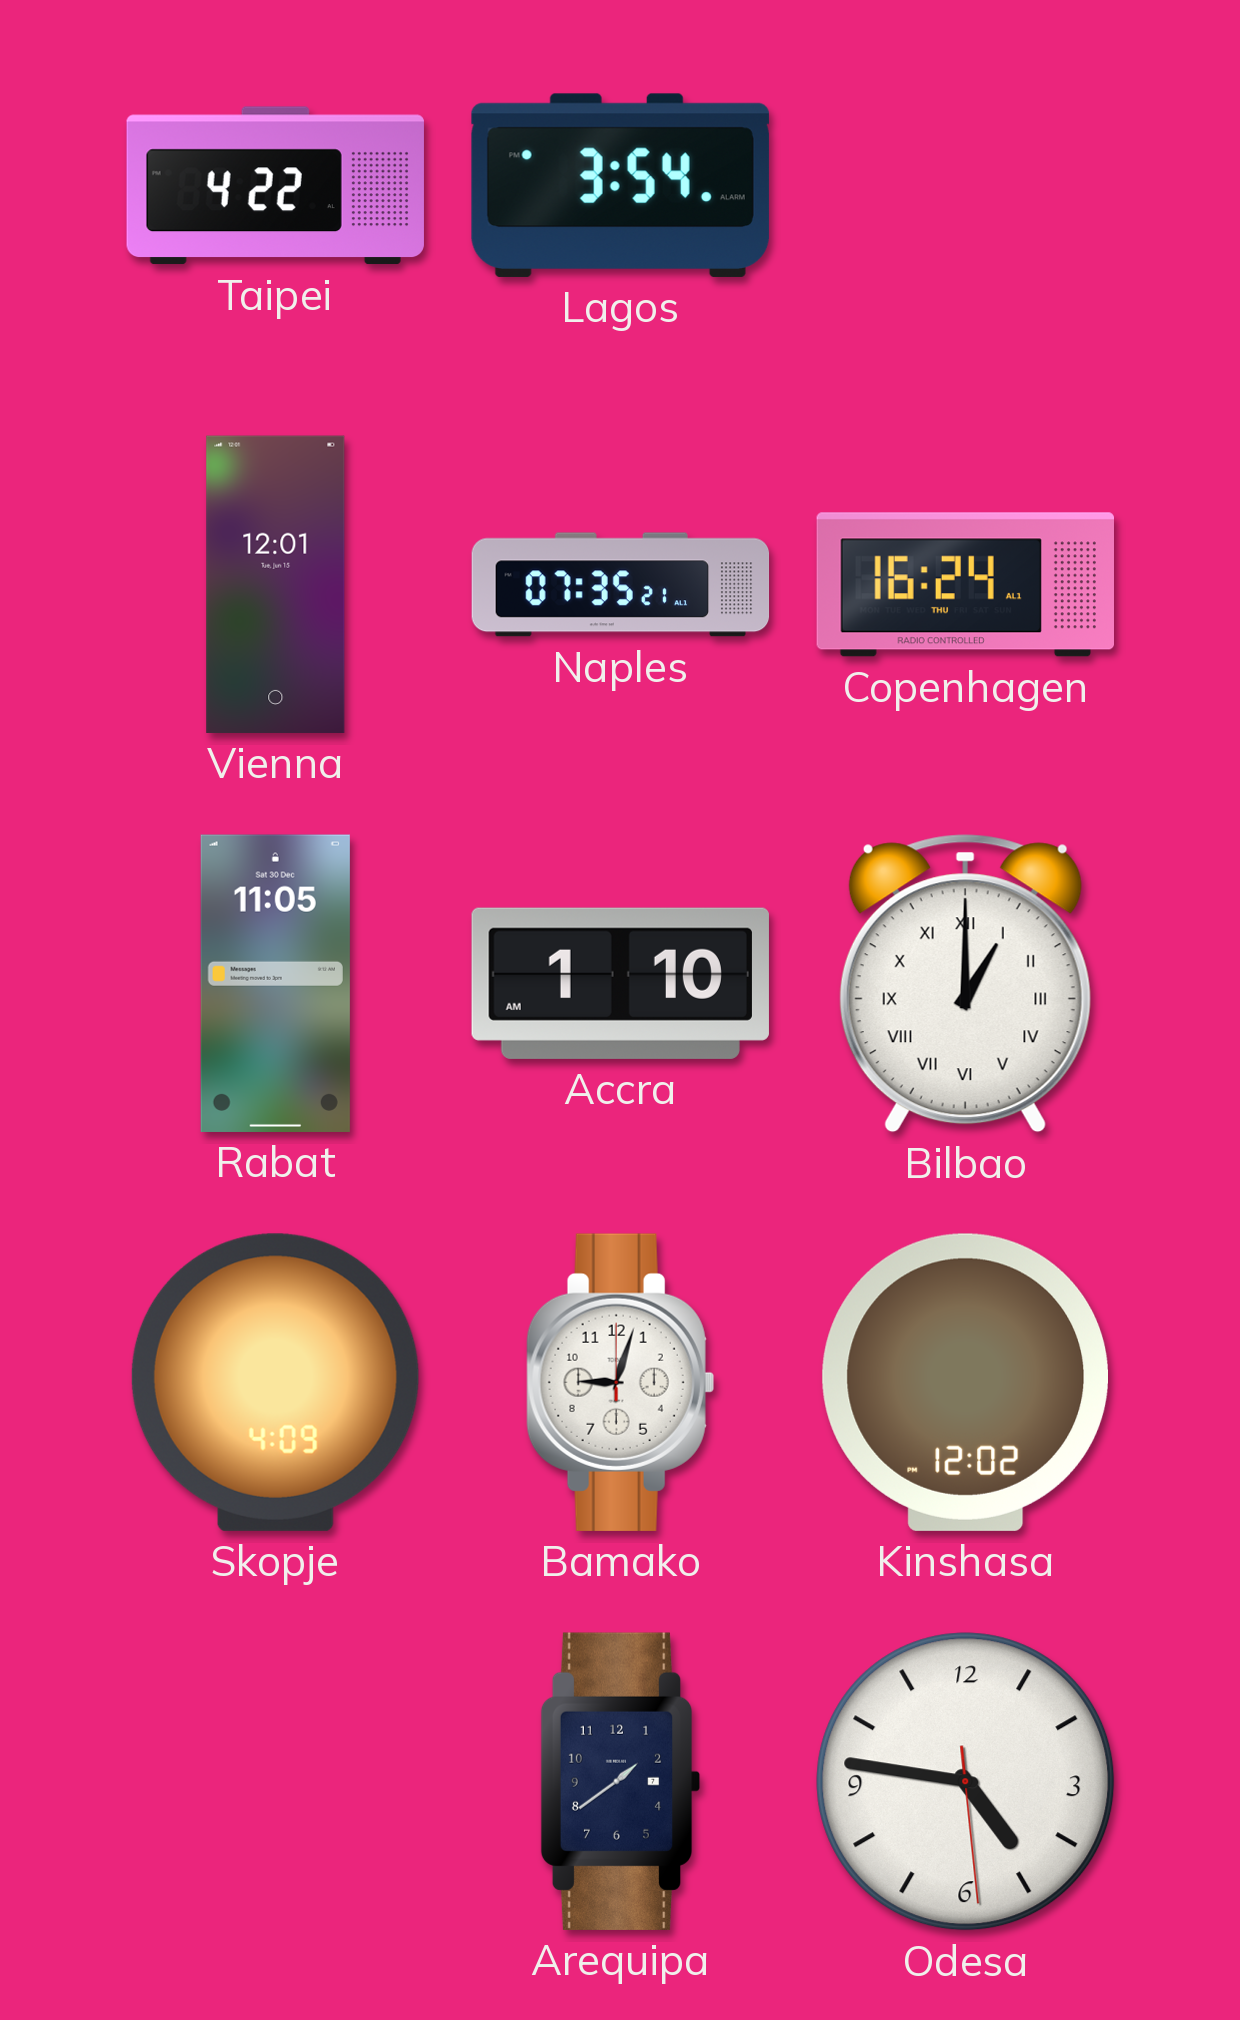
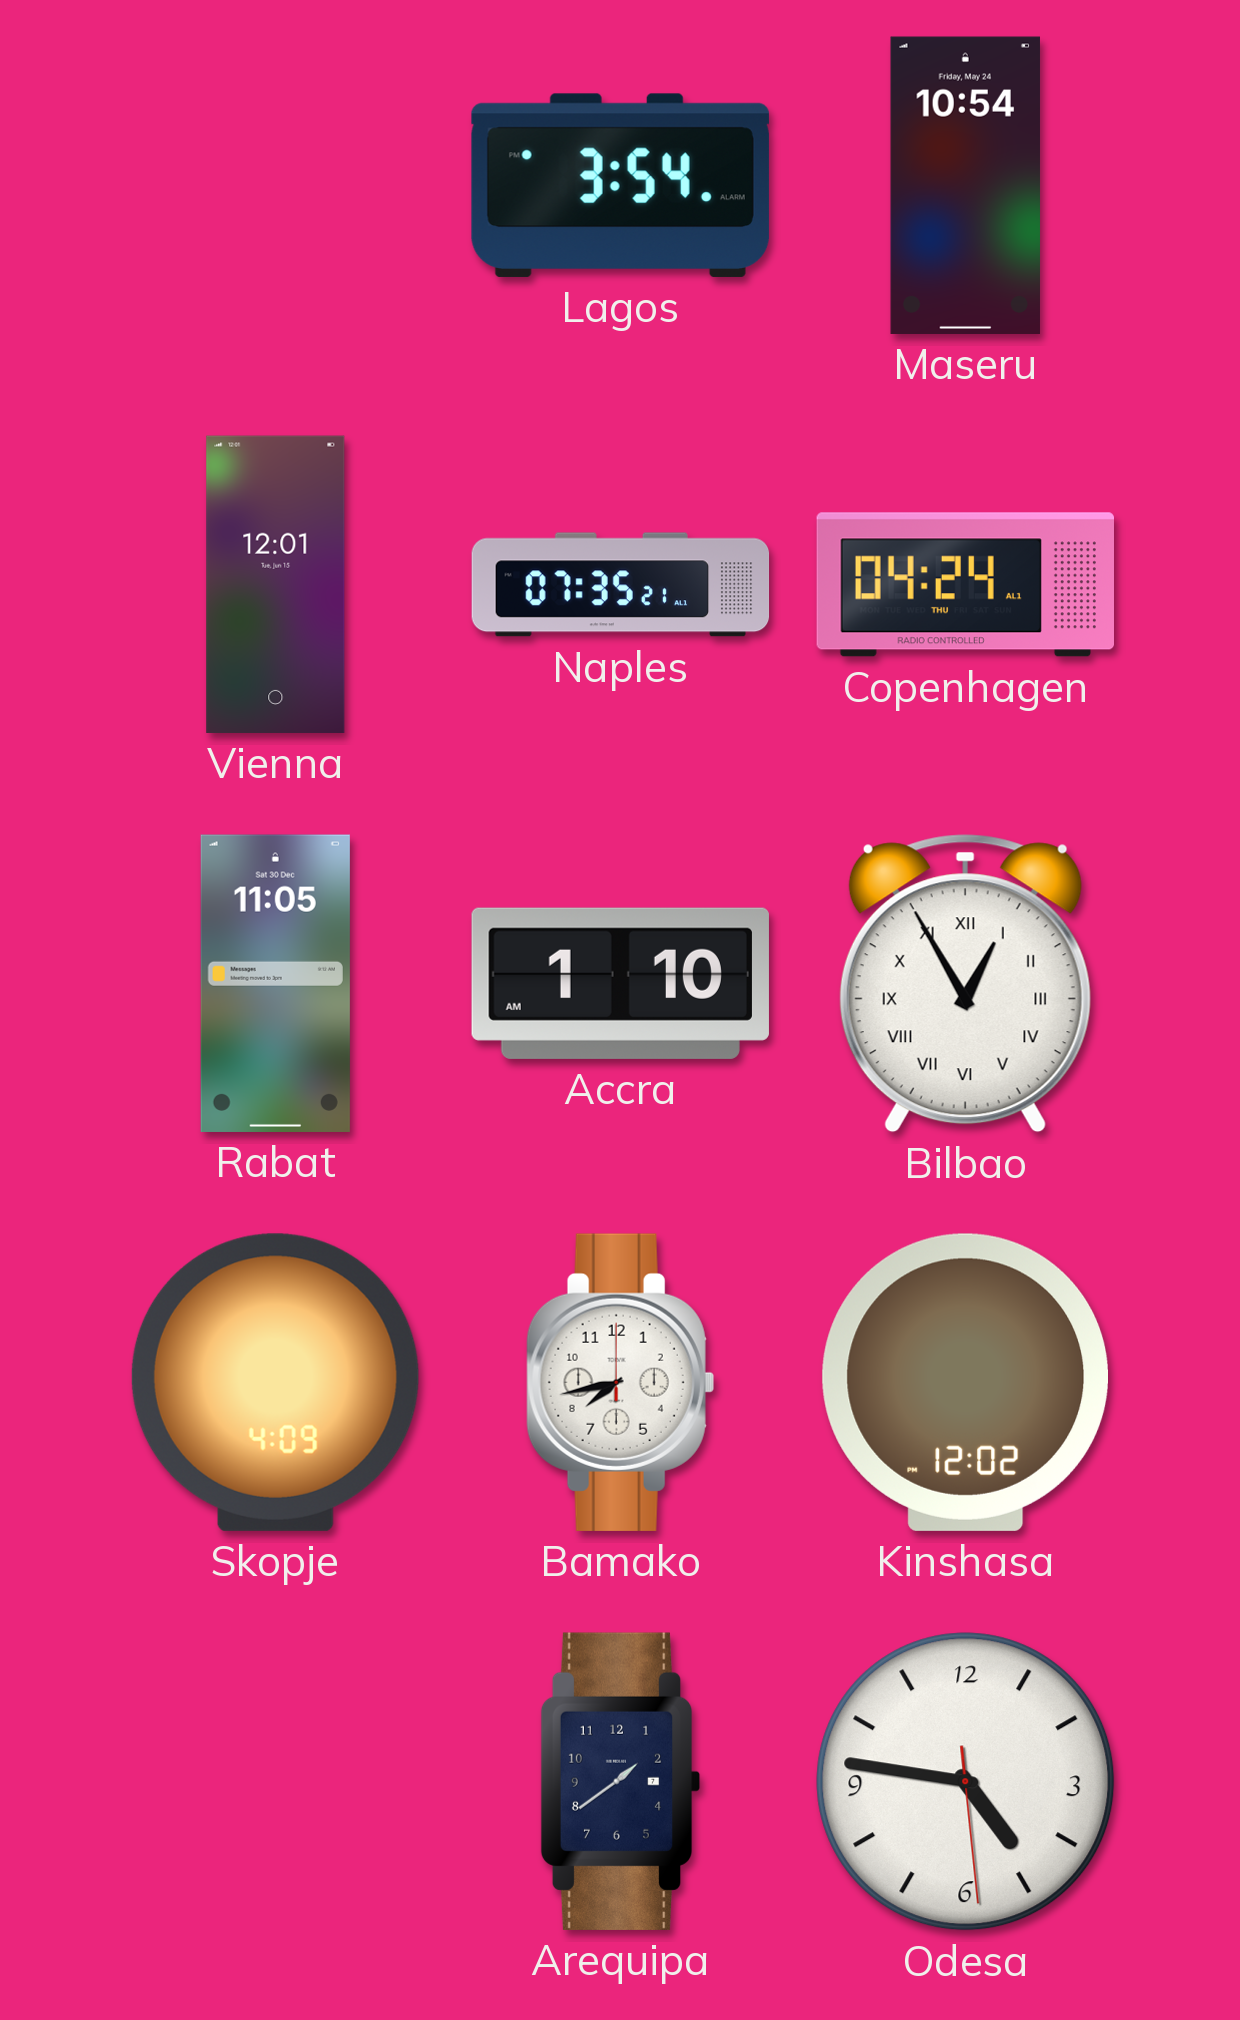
Taipei: 4:22 -> none
Maseru: none -> 10:54
Copenhagen: 16:24 -> 04:24
Bilbao: 1:00 -> 12:55
Bamako: 9:03 -> 7:43
